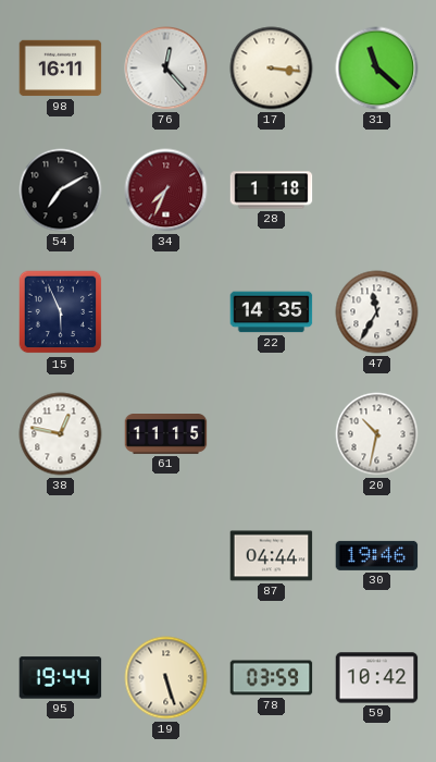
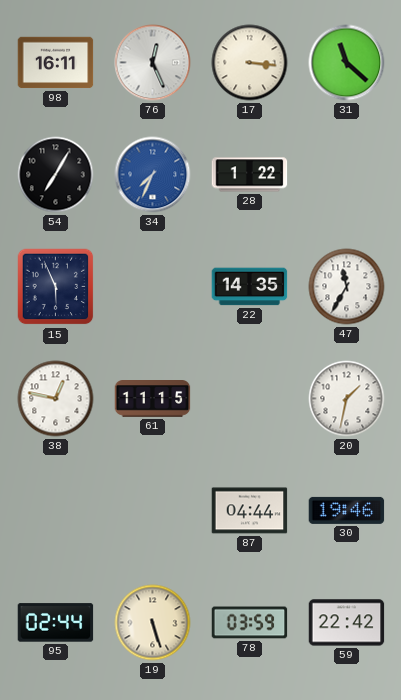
76: 12:23 -> 12:26
54: 7:10 -> 7:05
34 dial: burgundy -> blue
28: 1:18 -> 1:22
20: 10:32 -> 1:32
95: 19:44 -> 02:44
59: 10:42 -> 22:42
